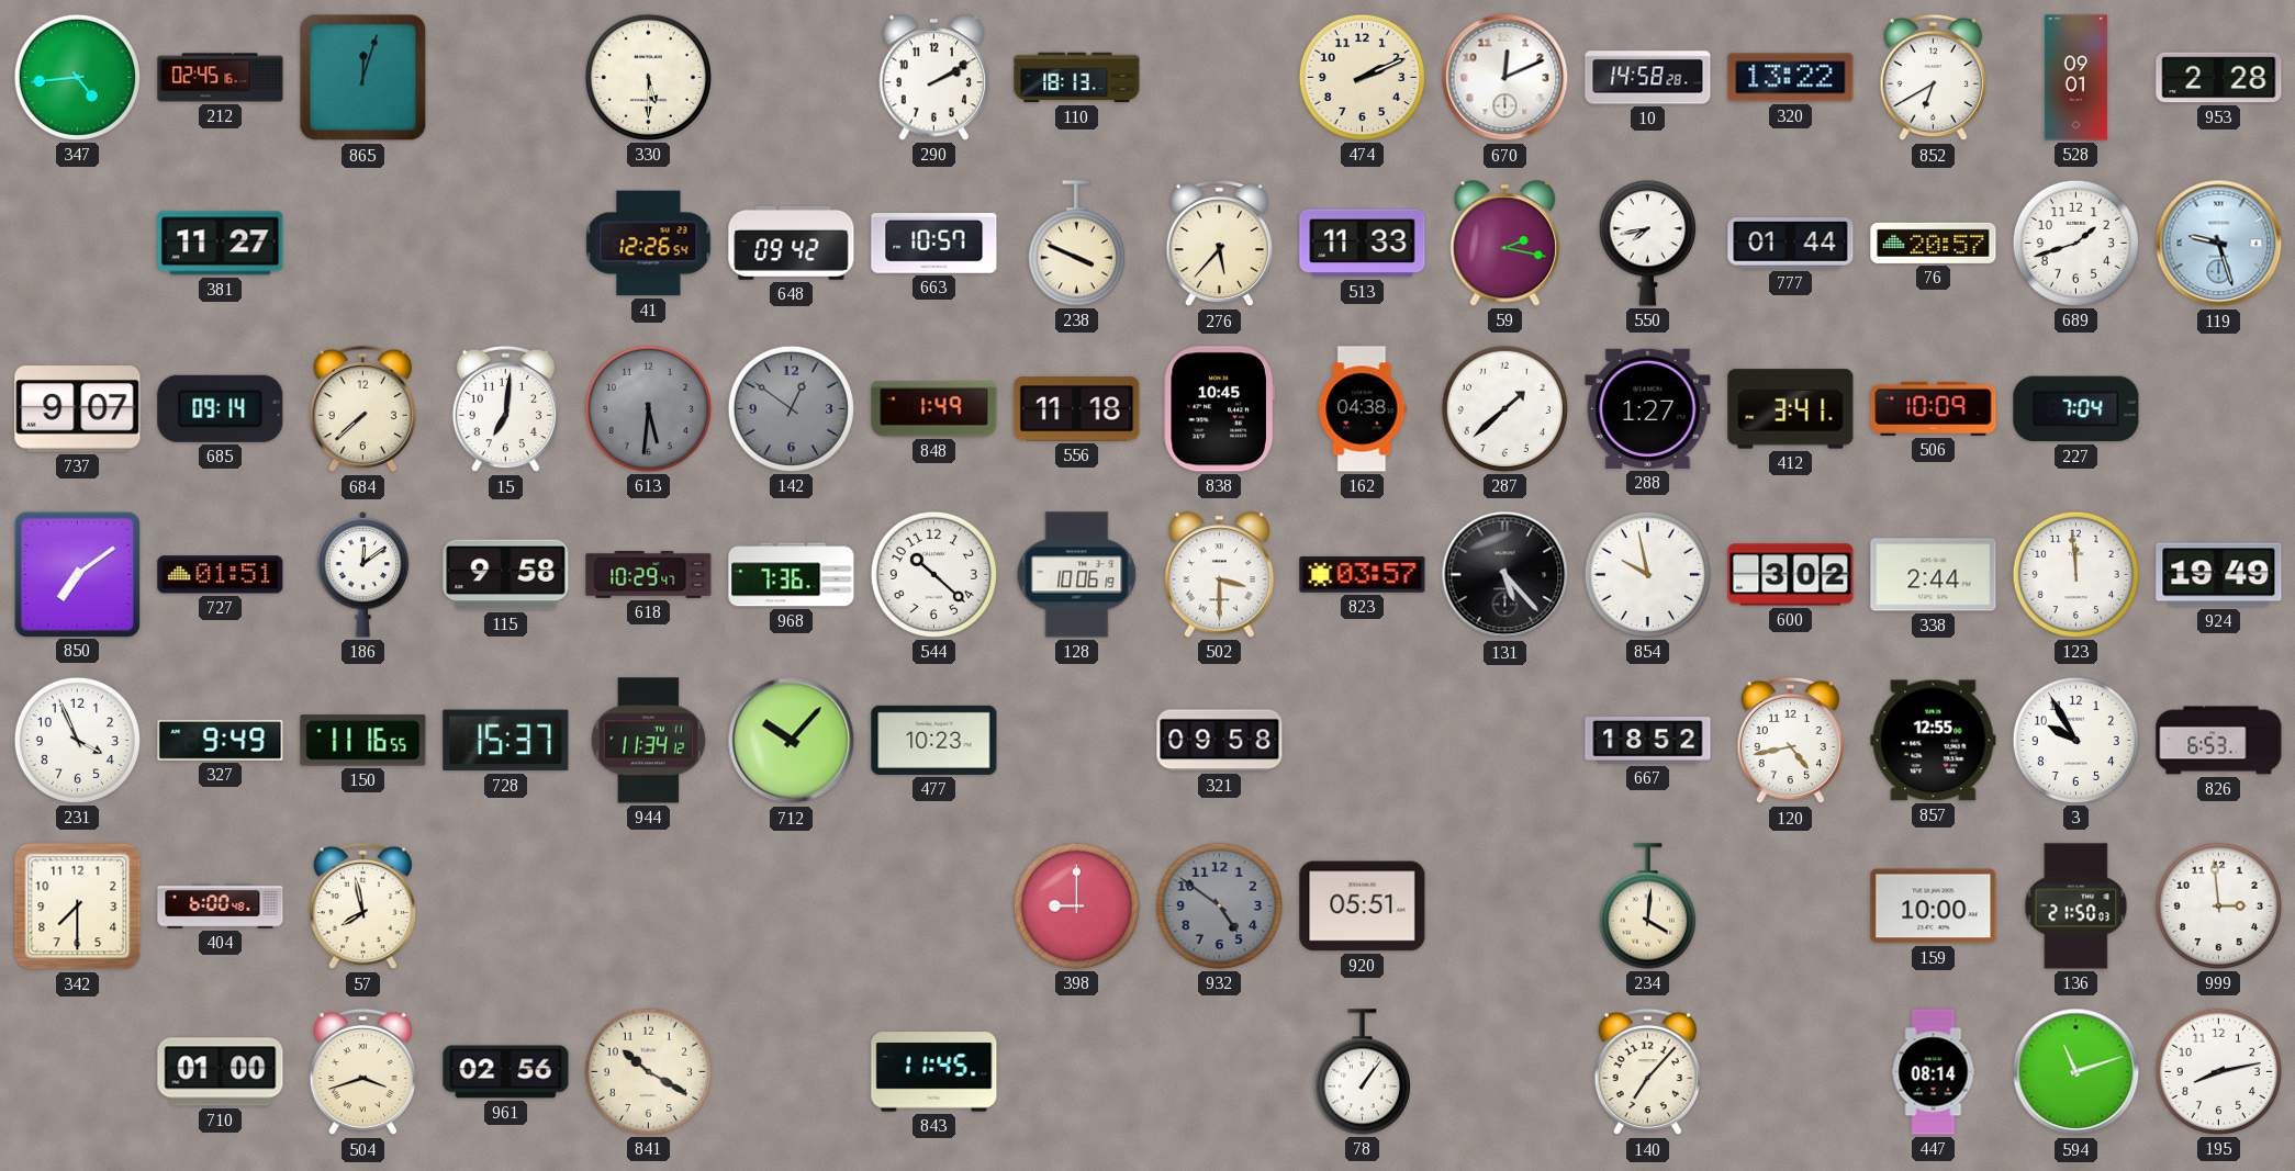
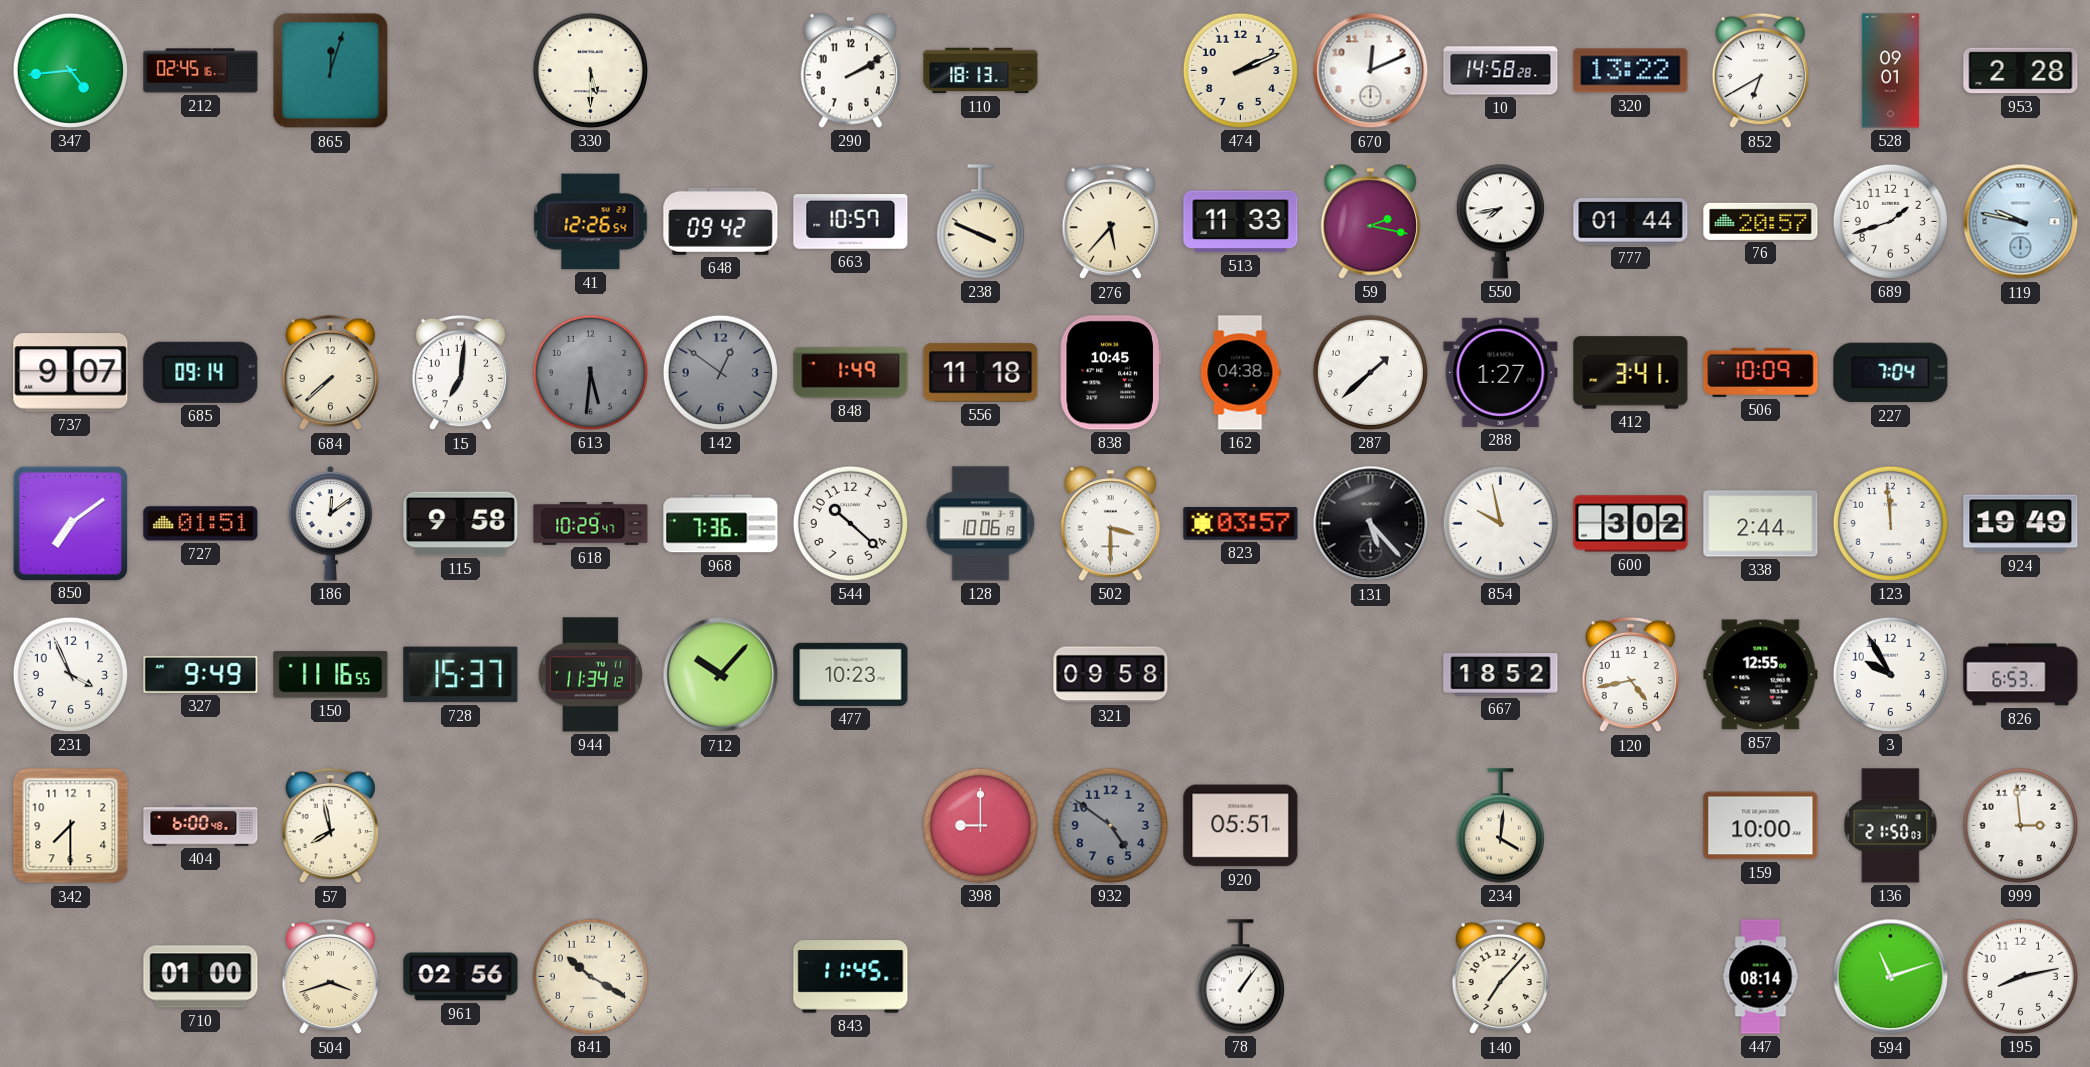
381: 11:27 -> none
119: 9:27 -> 9:47
